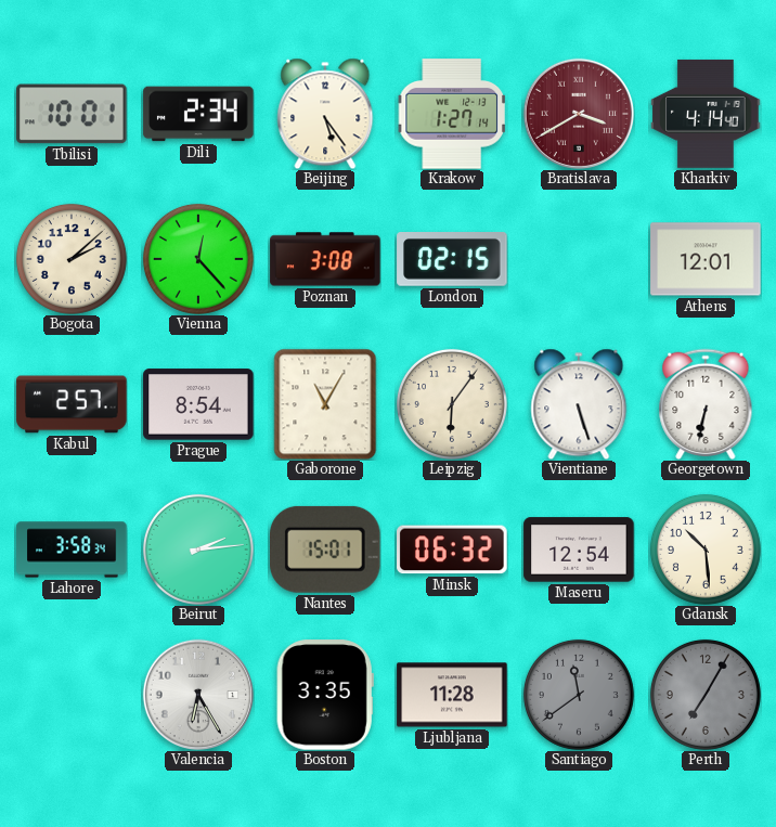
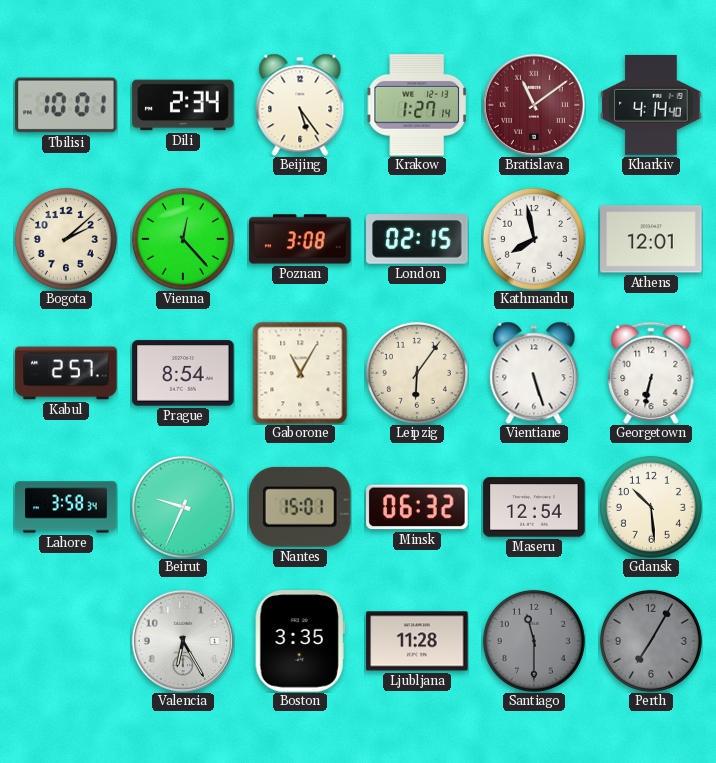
Bratislava: 3:40 -> 11:09
Kathmandu: none -> 7:58
Beirut: 2:14 -> 9:34
Santiago: 11:39 -> 11:30
